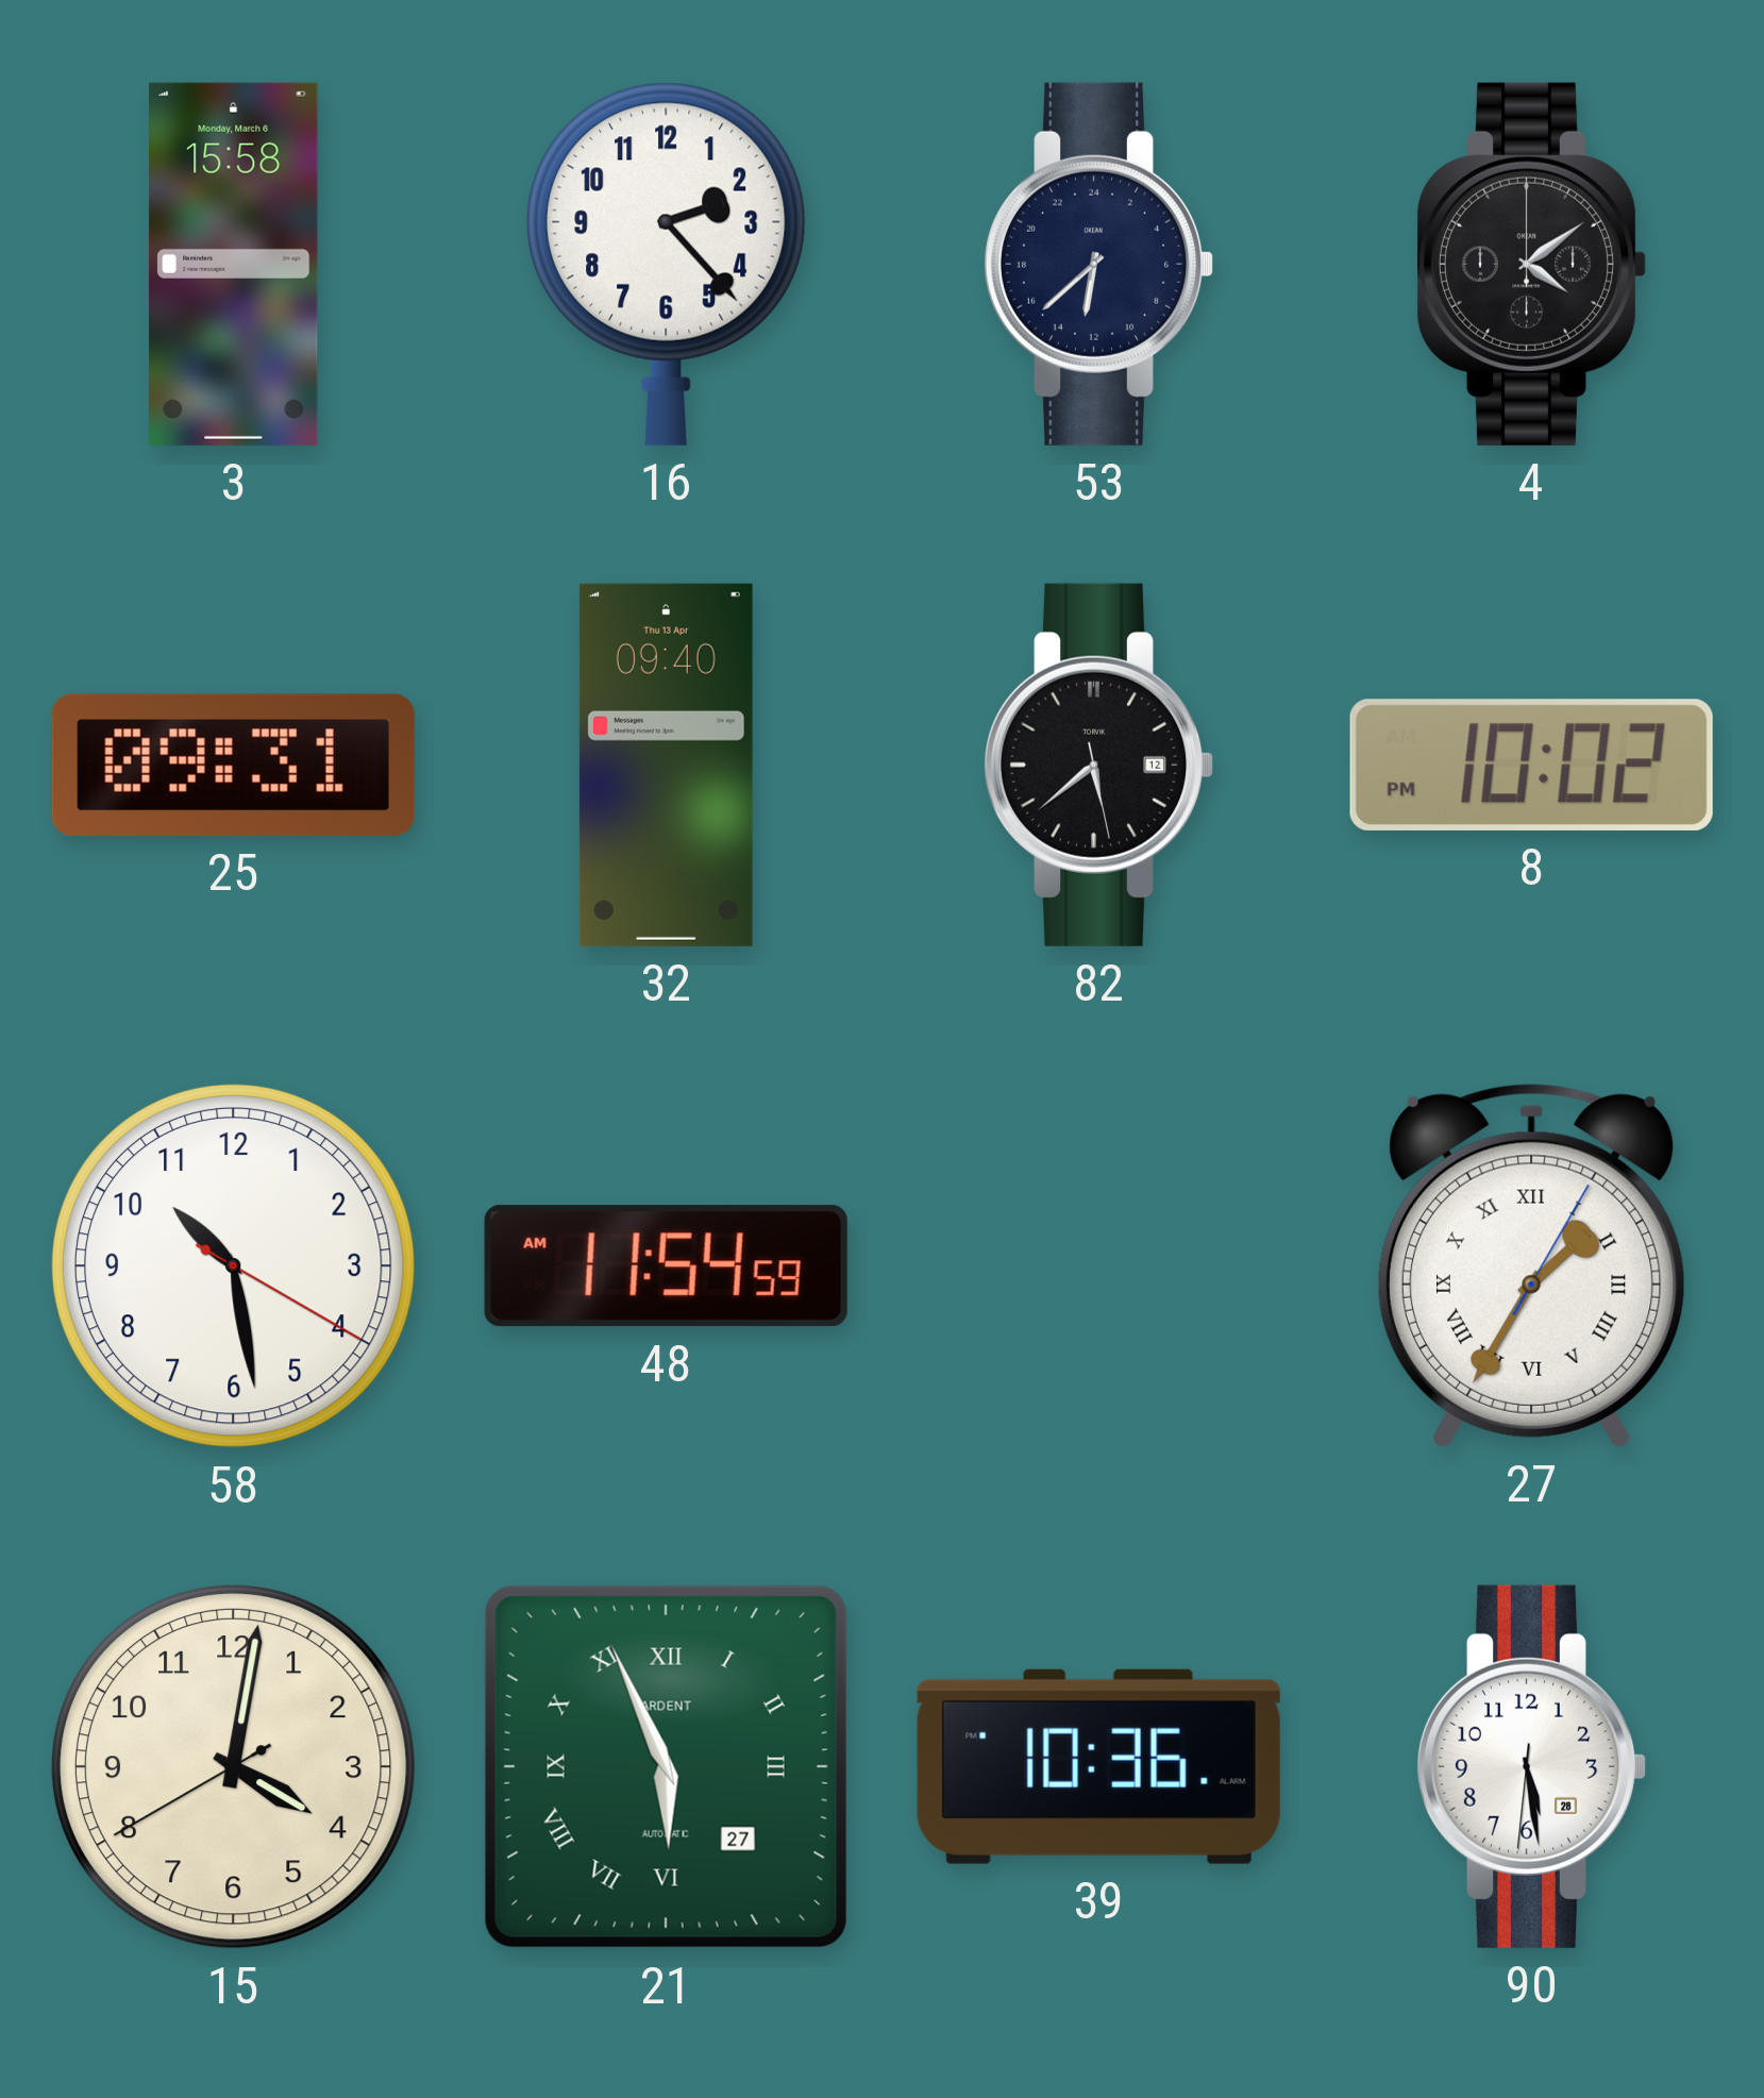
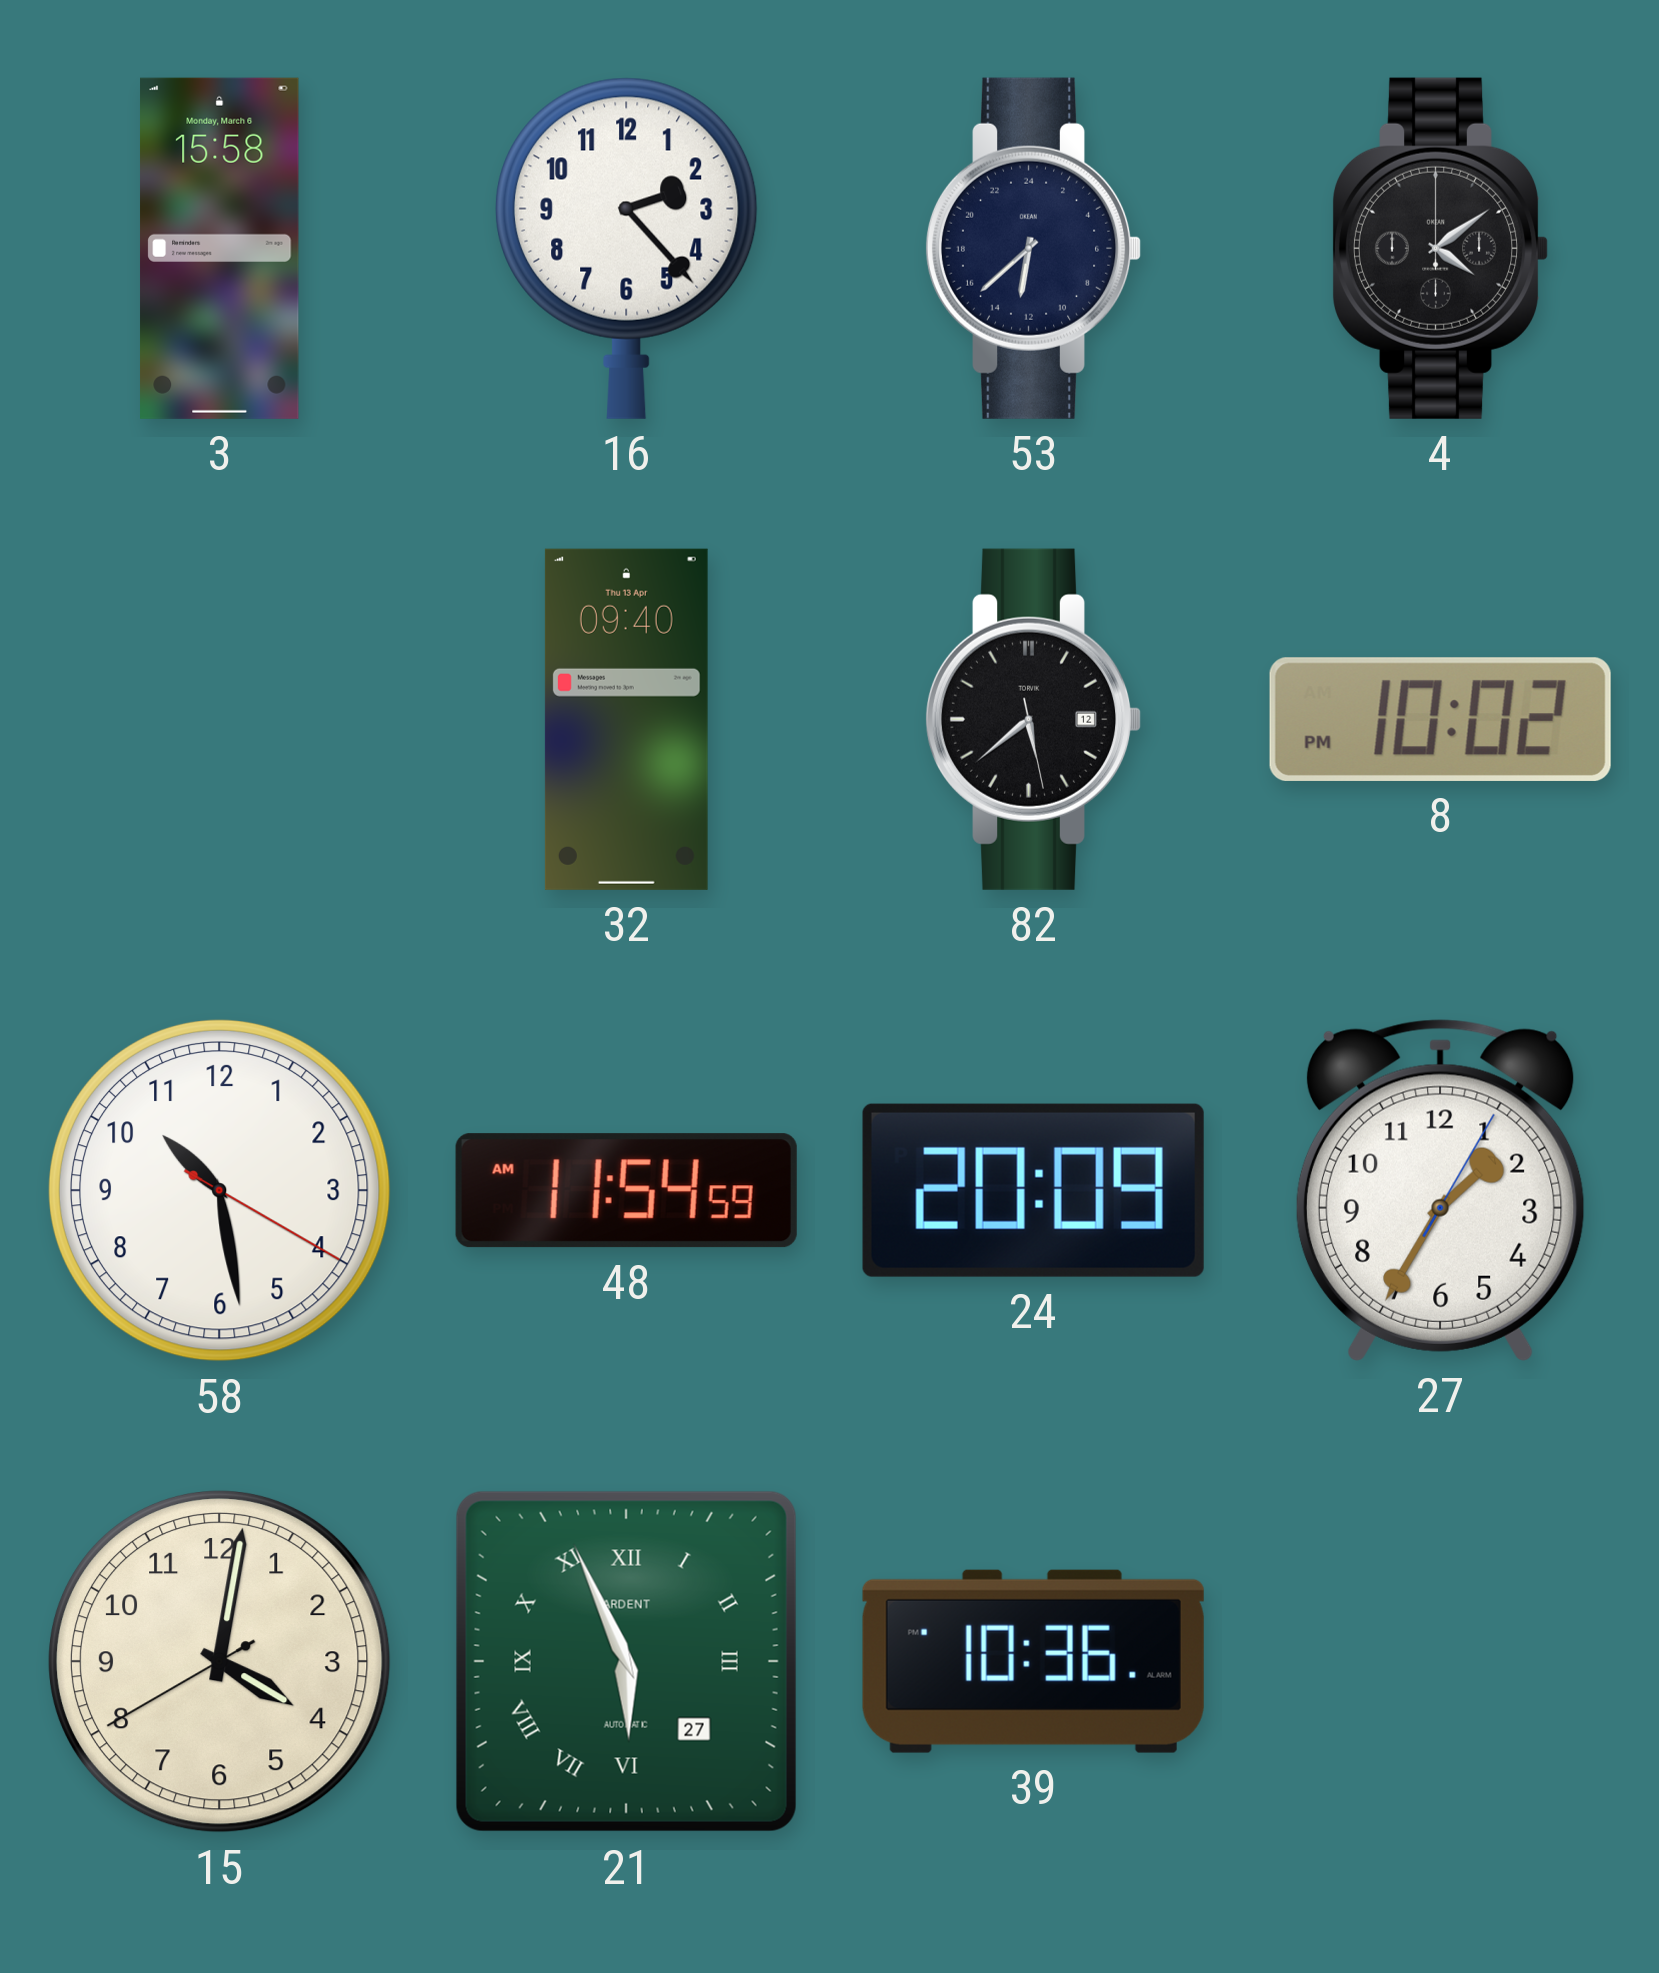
25: 09:31 -> none
24: none -> 20:09
27 numerals: Roman -> Arabic
90: 5:28 -> none
